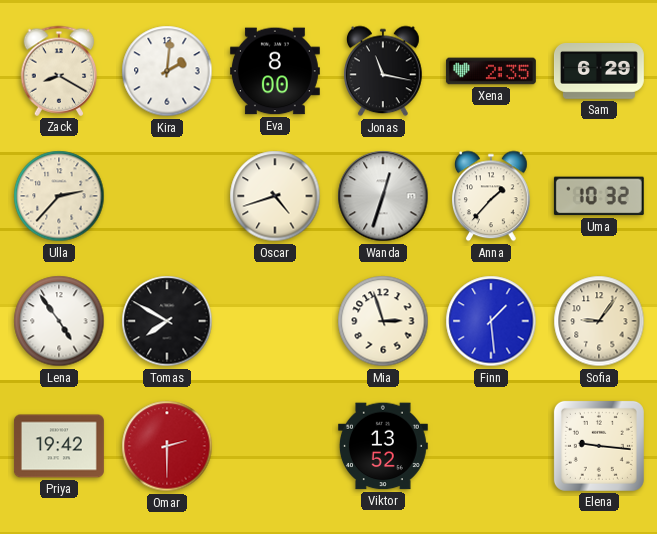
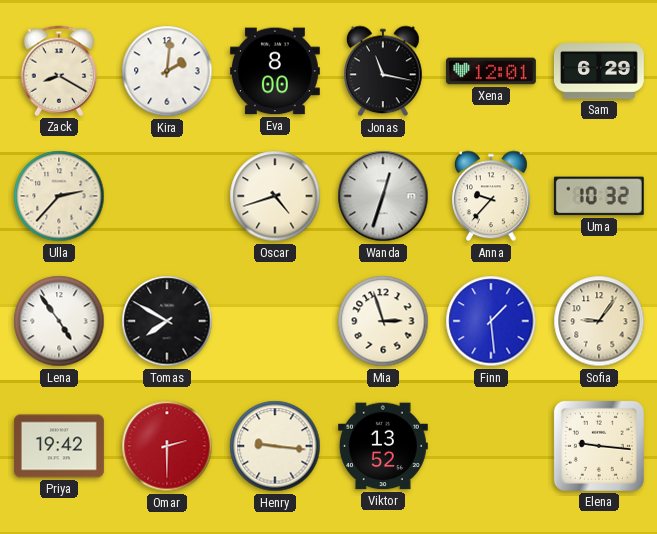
Xena: 2:35 -> 12:01
Anna: 1:37 -> 9:37
Henry: none -> 9:16
